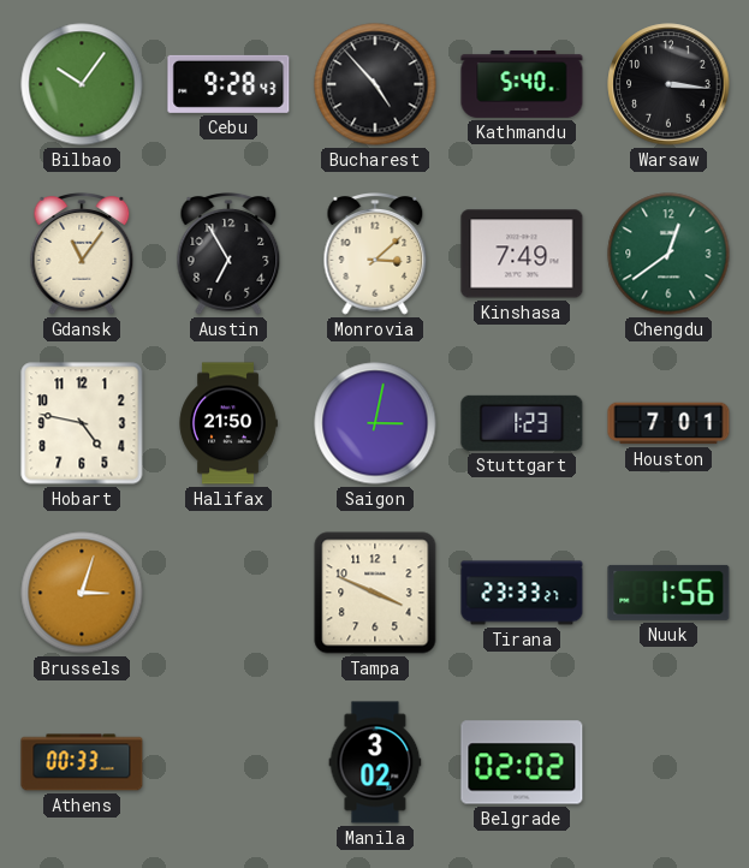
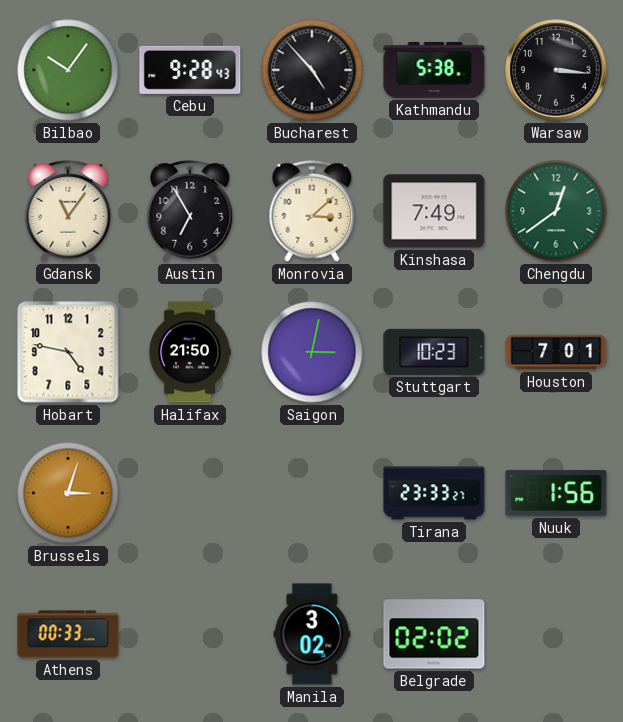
Kathmandu: 5:40 -> 5:38
Stuttgart: 1:23 -> 10:23
Tampa: 3:49 -> none
